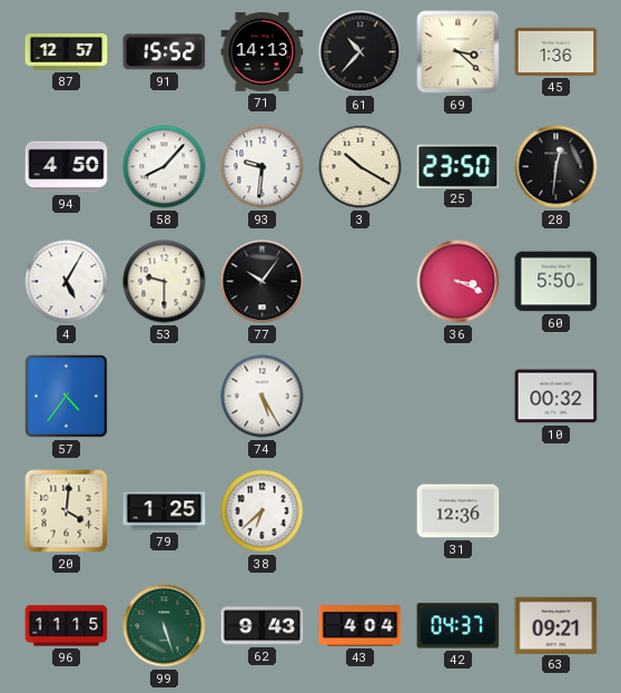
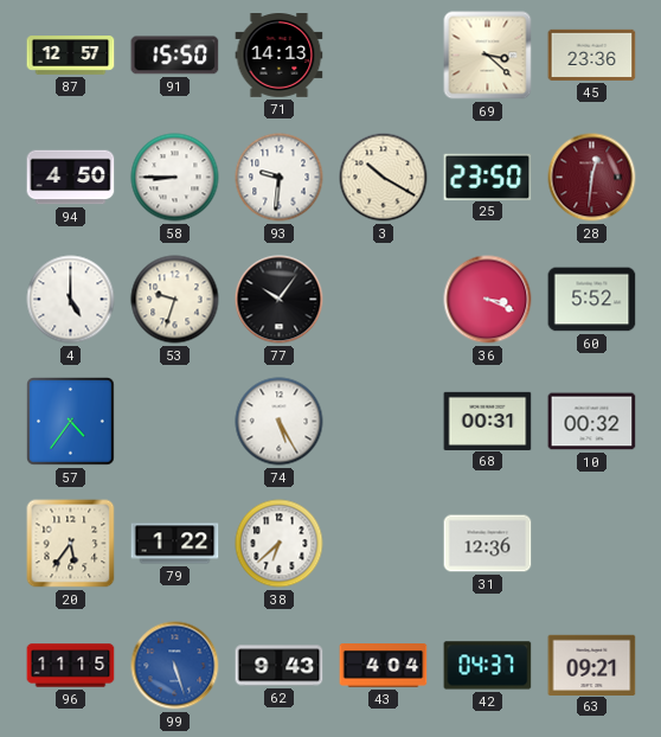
91: 15:52 -> 15:50
61: 10:37 -> none
45: 1:36 -> 23:36
58: 8:07 -> 8:45
28 dial: black -> burgundy
4: 5:05 -> 5:00
53: 9:30 -> 9:33
60: 5:50 -> 5:52
68: none -> 00:31
20: 4:01 -> 5:36
79: 1:25 -> 1:22
99 dial: green -> blue
